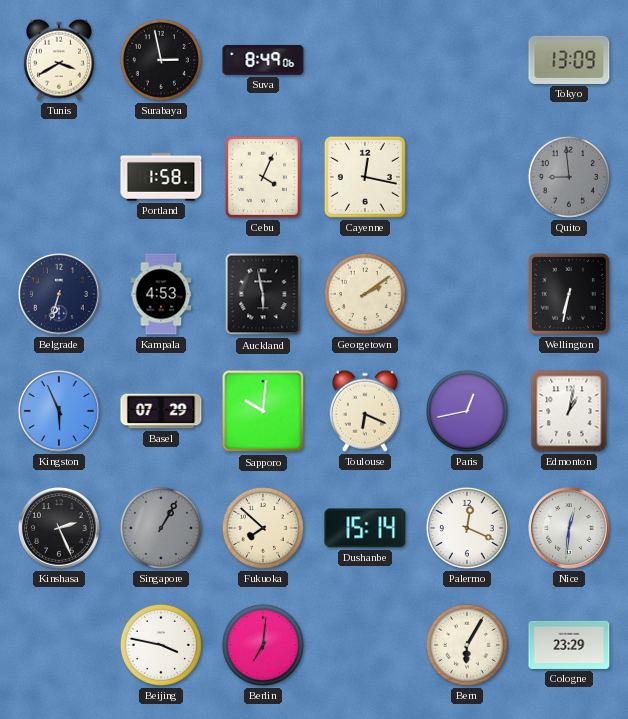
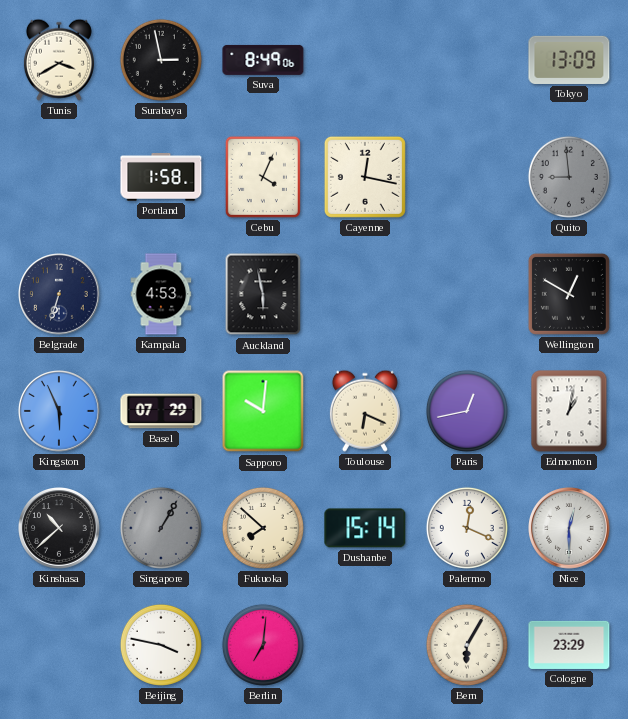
Georgetown: 2:09 -> none
Wellington: 6:32 -> 12:50
Kinshasa: 2:26 -> 10:38
Nice: 12:31 -> 12:30
